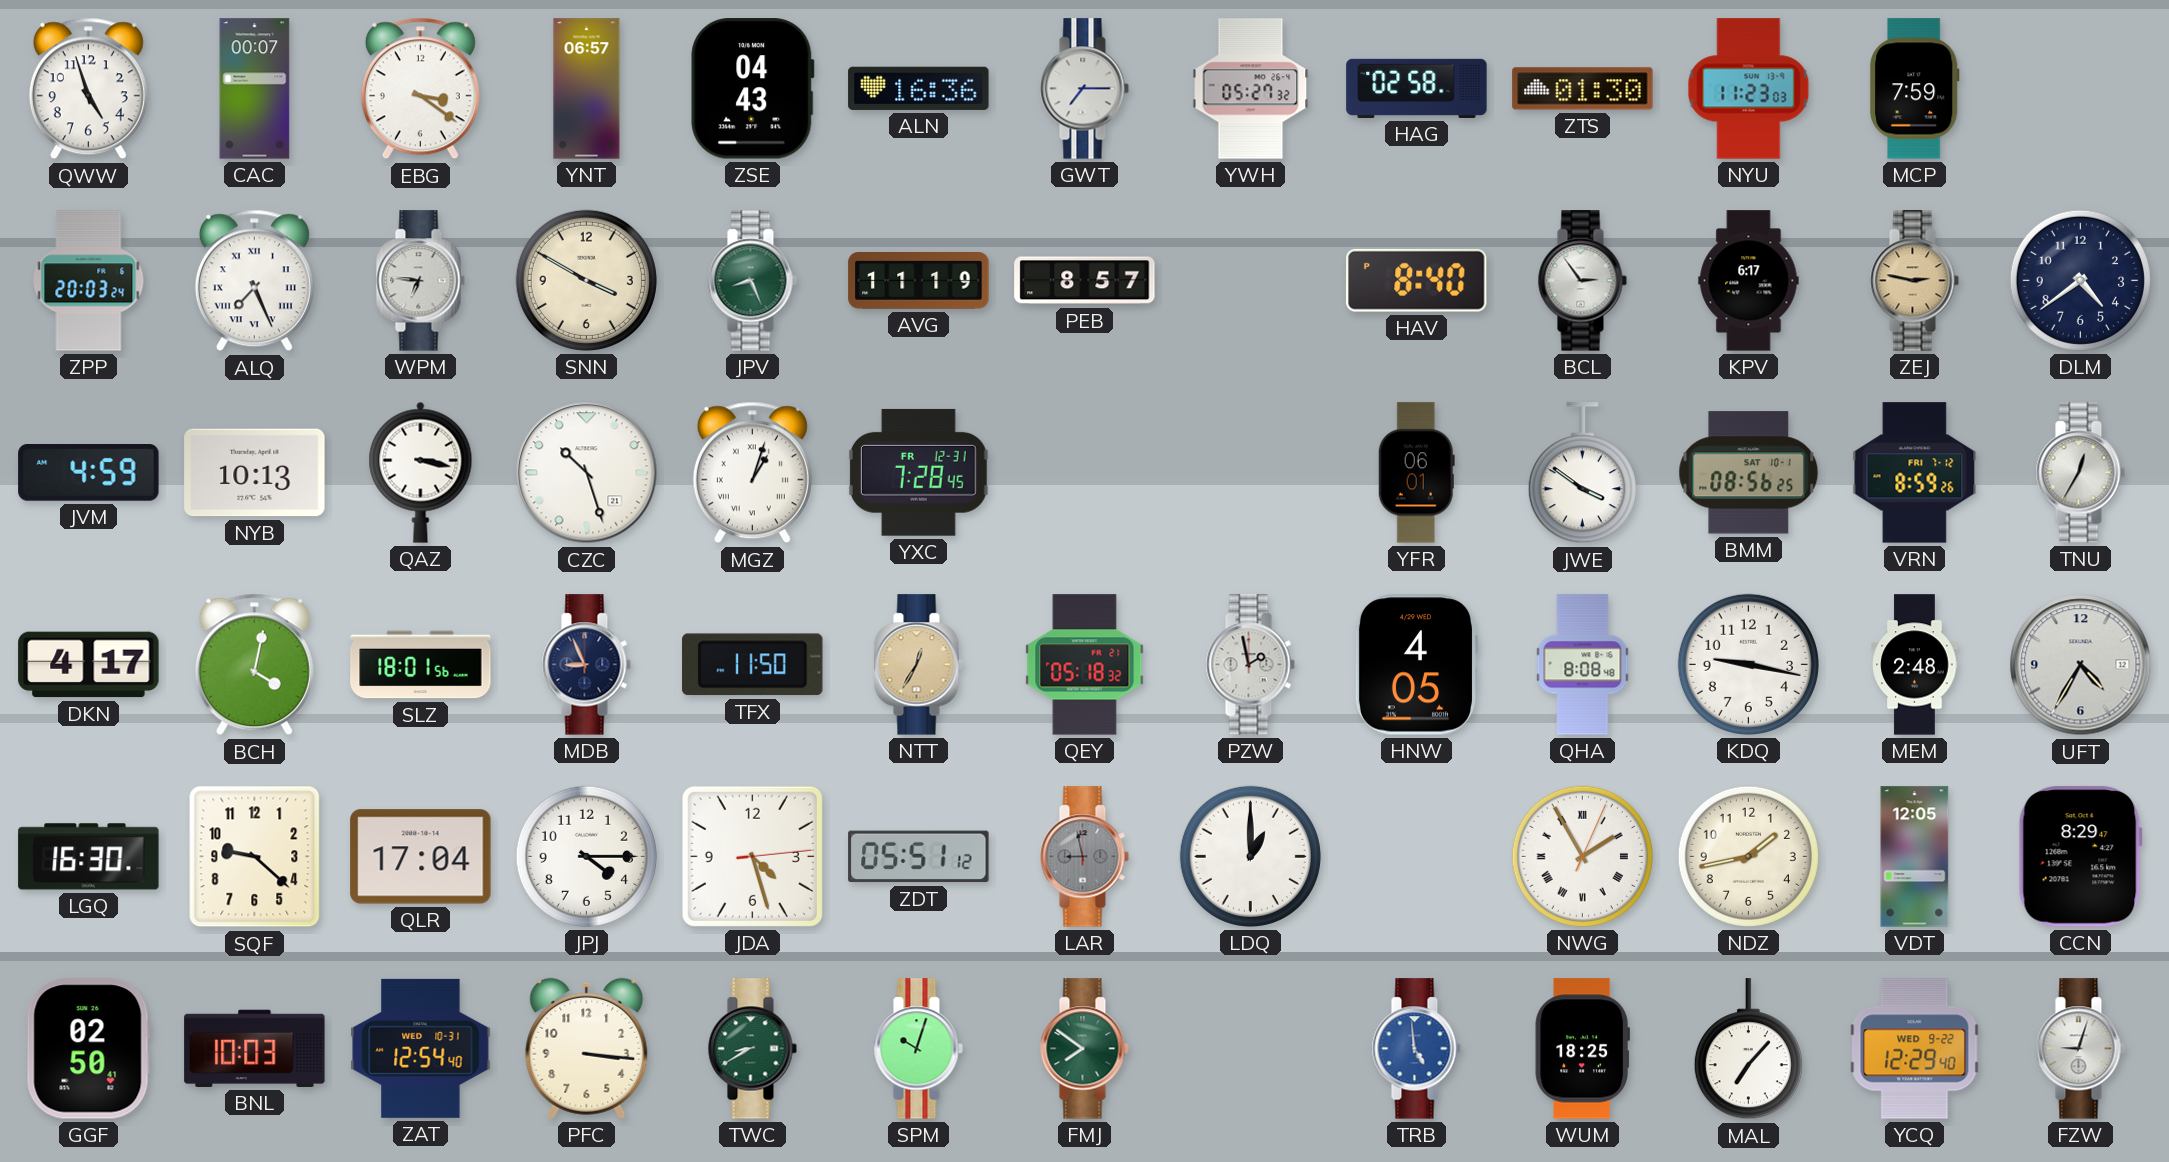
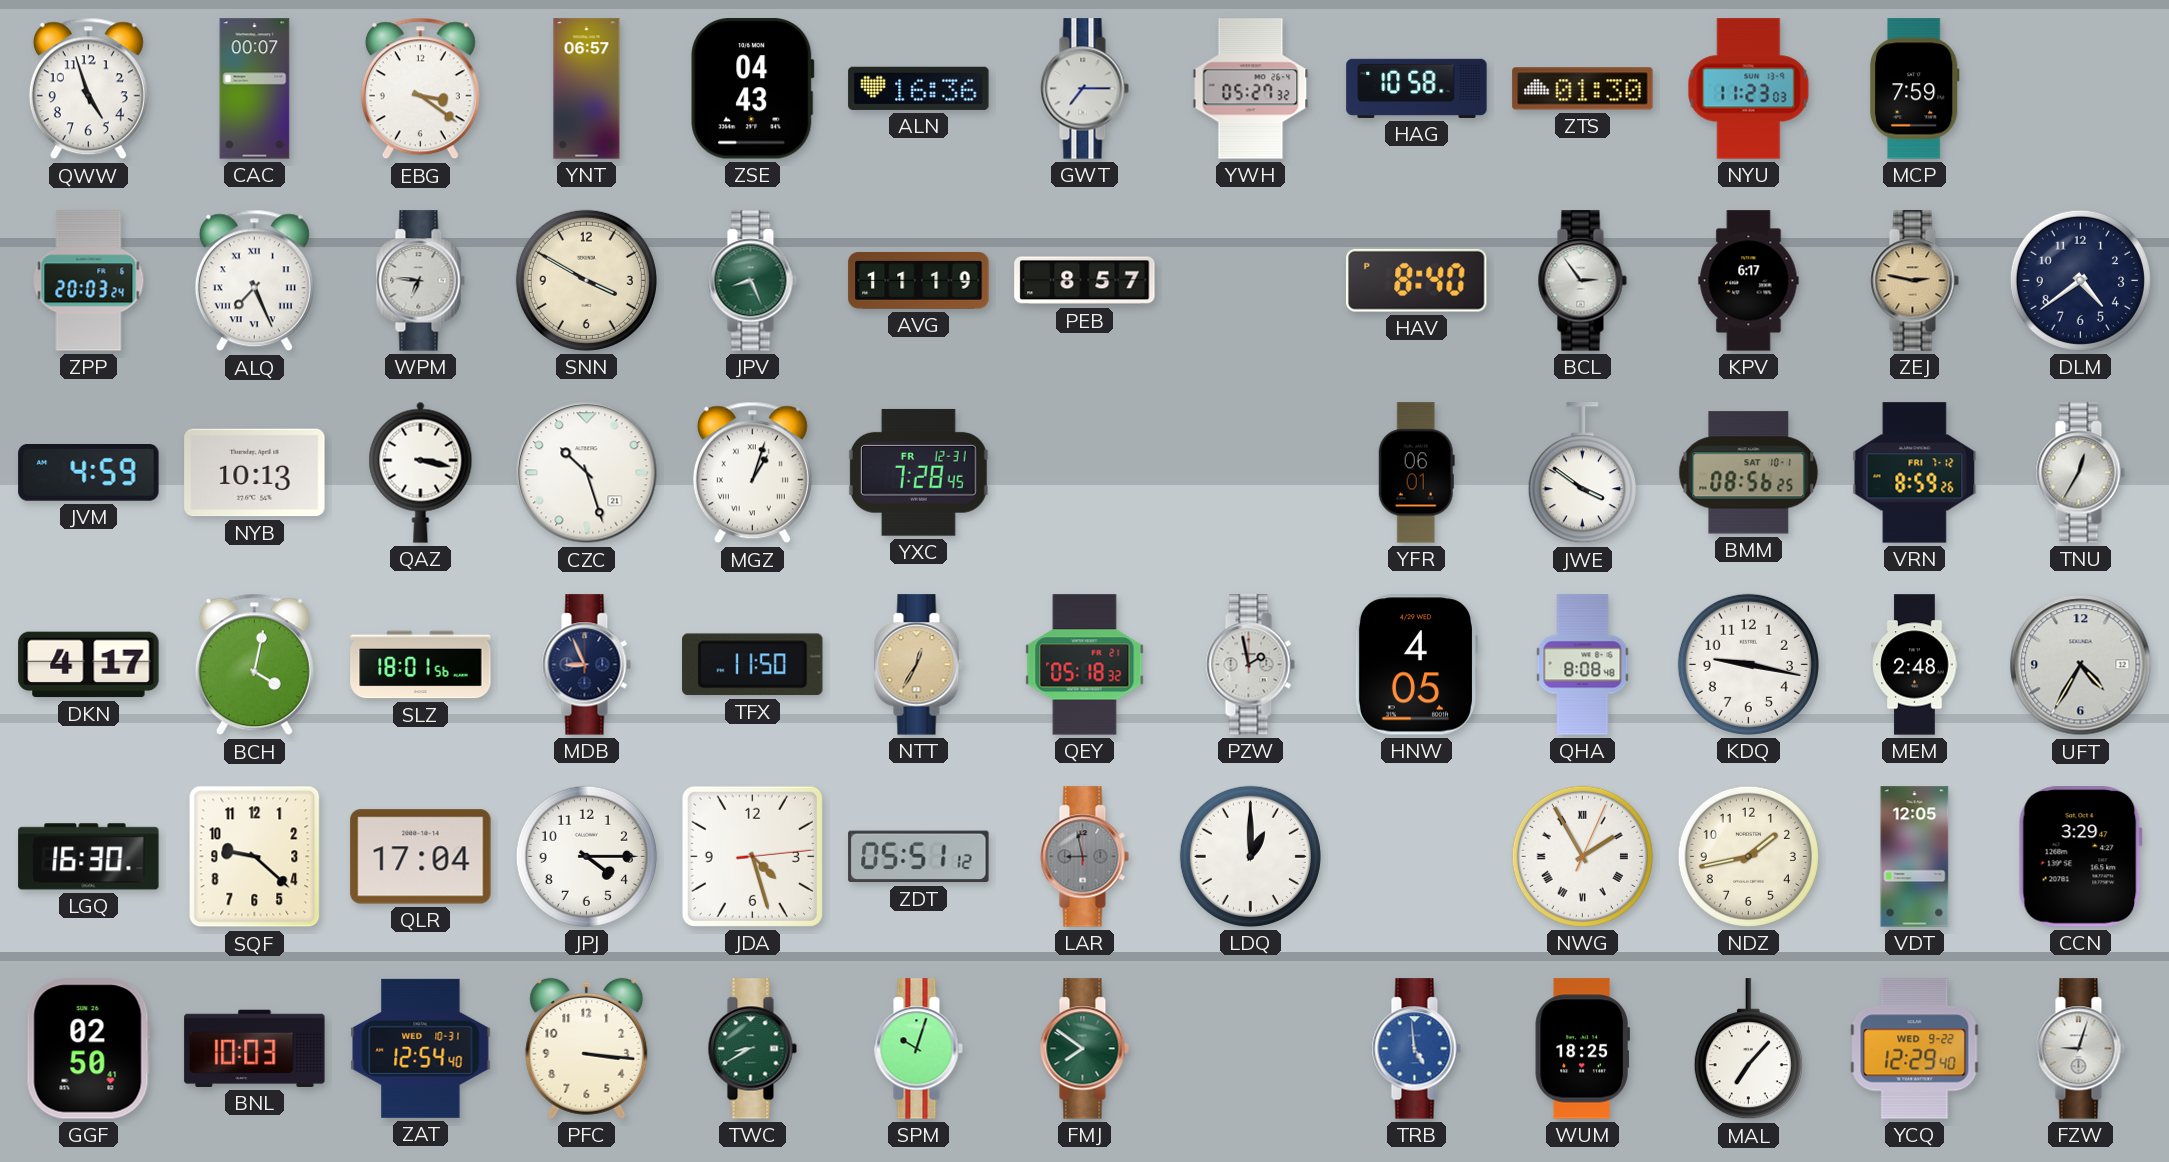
HAG: 02:58 -> 10:58
CCN: 8:29 -> 3:29
